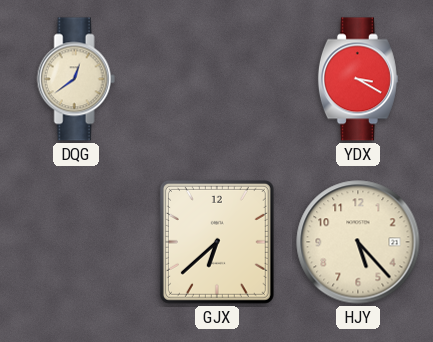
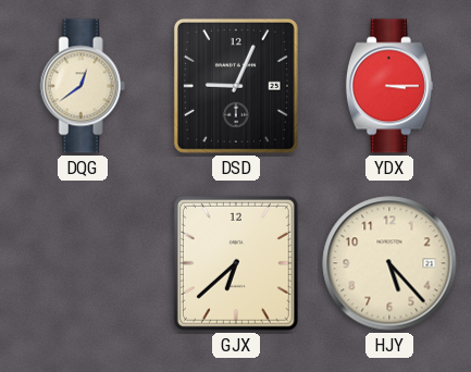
DSD: none -> 9:04
YDX: 3:20 -> 3:15
